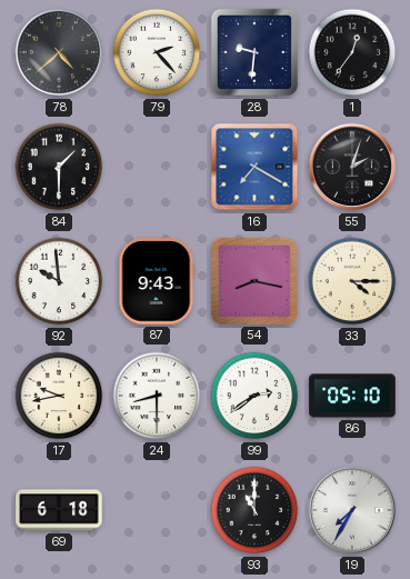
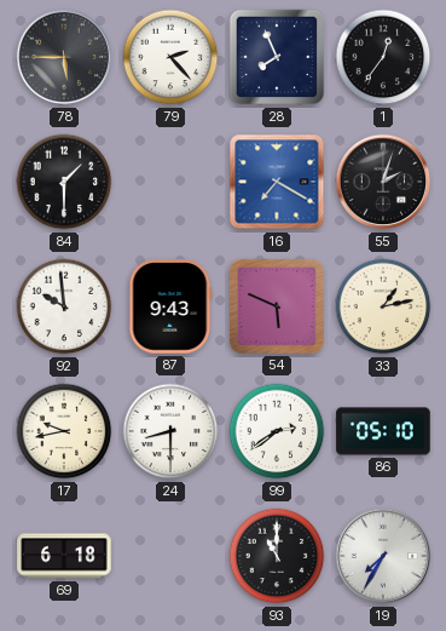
78: 4:38 -> 5:45
28: 9:31 -> 7:56
54: 8:17 -> 5:49
33: 4:15 -> 1:13
